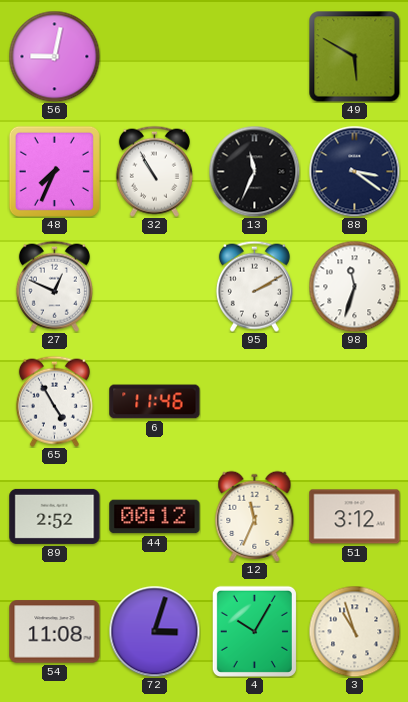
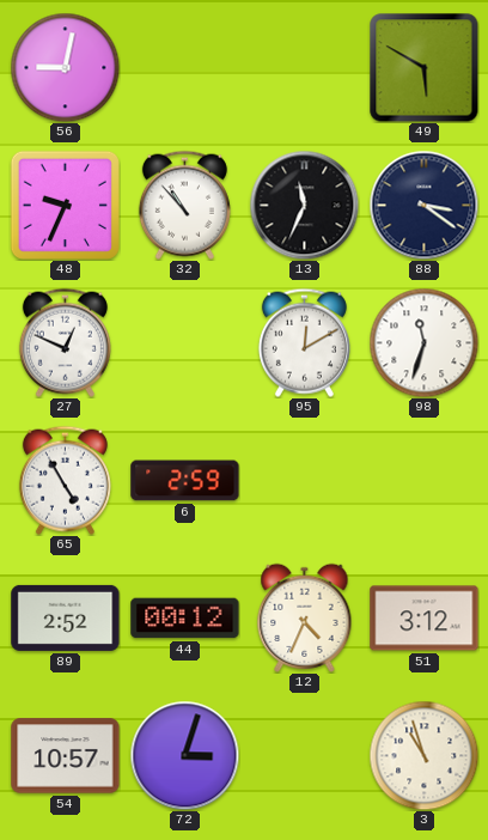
48: 7:34 -> 9:34
32: 10:55 -> 10:53
95: 2:10 -> 12:10
6: 11:46 -> 2:59
12: 11:34 -> 4:34
54: 11:08 -> 10:57
4: 10:05 -> none
